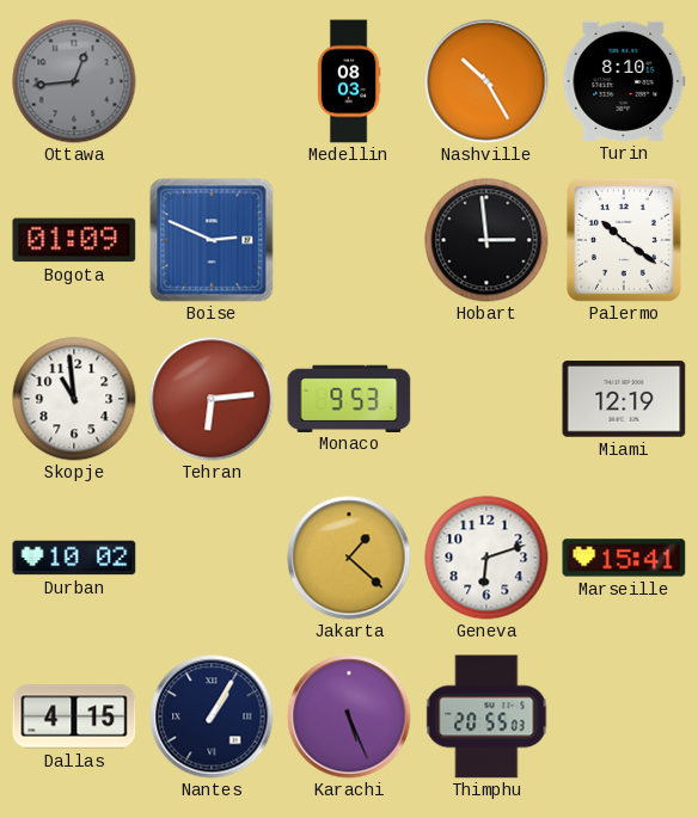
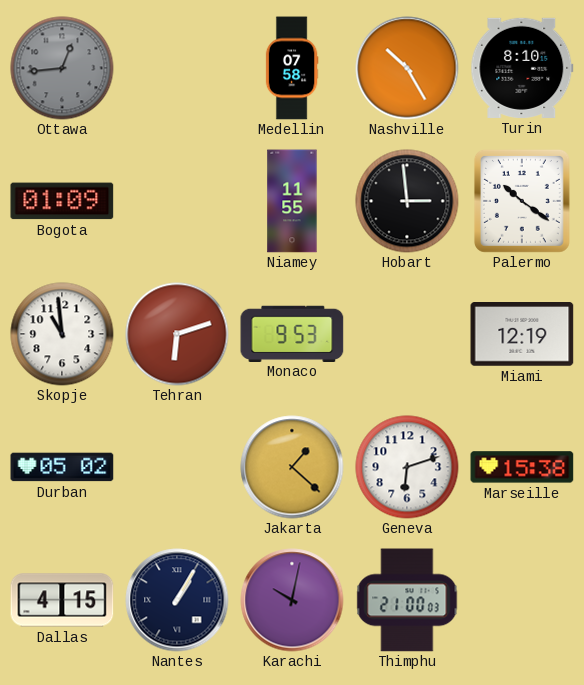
Medellin: 08:03 -> 07:58
Boise: 2:49 -> none
Niamey: none -> 11:55
Tehran: 6:14 -> 6:12
Durban: 10:02 -> 05:02
Marseille: 15:41 -> 15:38
Karachi: 5:26 -> 10:02
Thimphu: 20:55 -> 21:00
